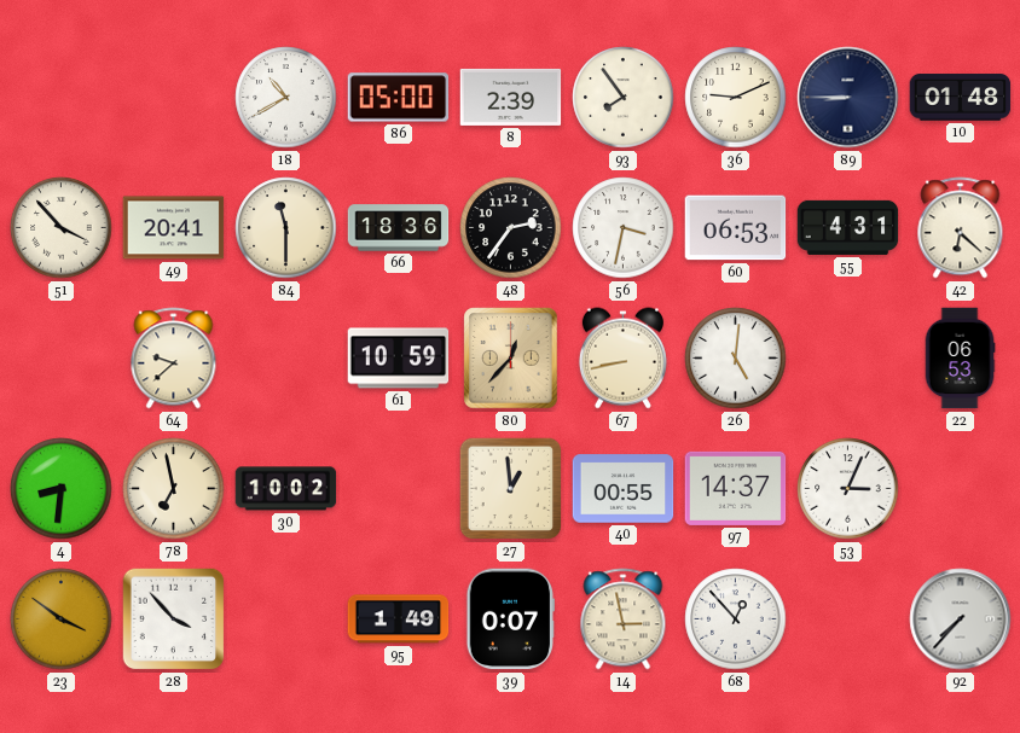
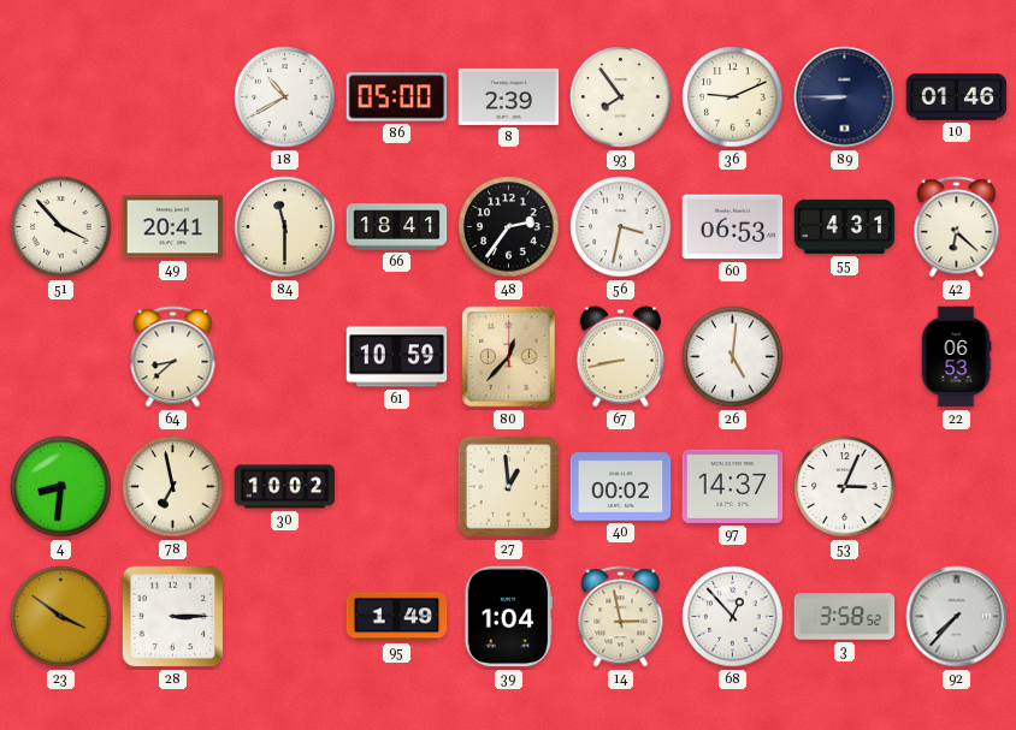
10: 01:48 -> 01:46
66: 18:36 -> 18:41
64: 9:38 -> 8:38
40: 00:55 -> 00:02
28: 3:53 -> 3:15
39: 0:07 -> 1:04
3: none -> 3:58
